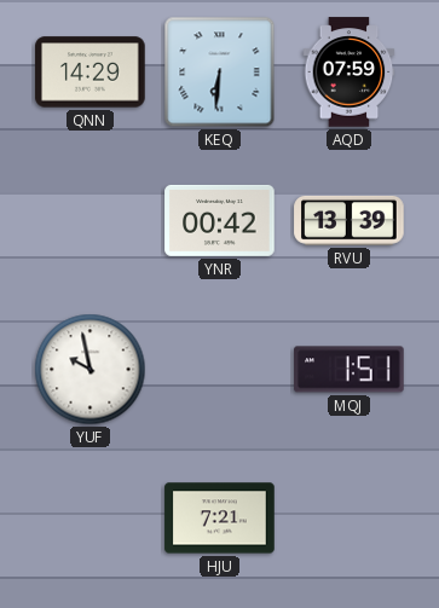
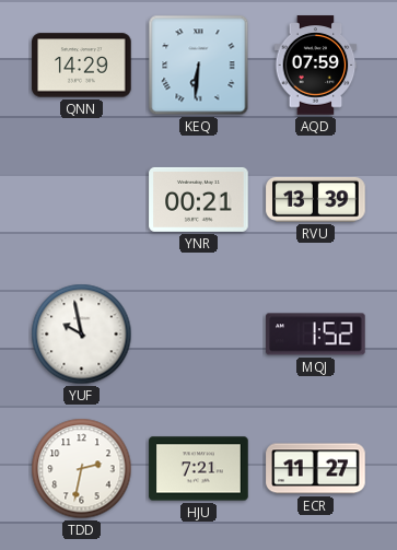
YNR: 00:42 -> 00:21
MQJ: 1:51 -> 1:52
TDD: none -> 2:32
ECR: none -> 11:27
